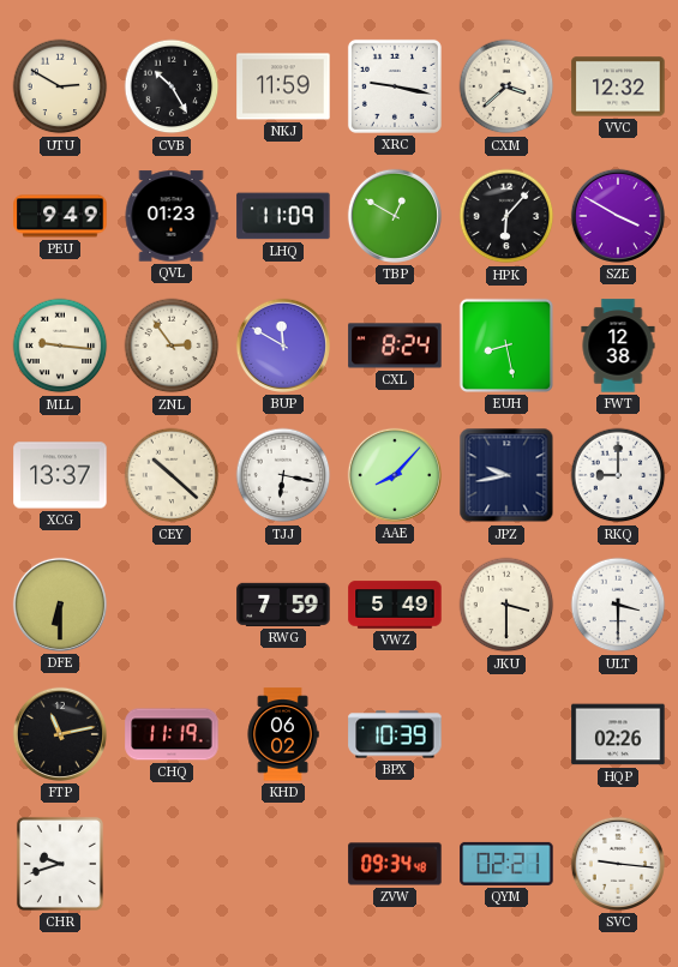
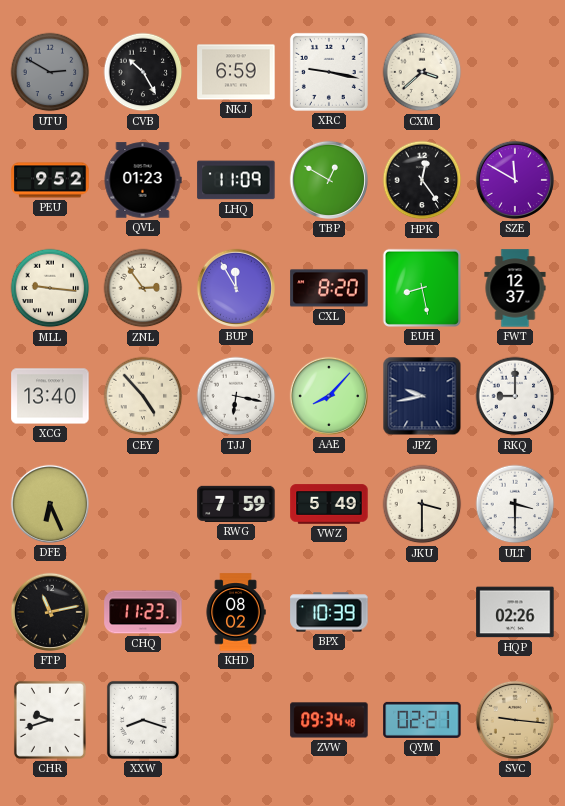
UTU dial: cream -> grey
NKJ: 11:59 -> 6:59
VVC: 12:32 -> none
PEU: 9:49 -> 9:52
HPK: 6:07 -> 12:24
SZE: 3:50 -> 11:50
BUP: 11:50 -> 11:55
CXL: 8:24 -> 8:20
FWT: 12:38 -> 12:37
XCG: 13:37 -> 13:40
CEY: 10:22 -> 4:53
DFE: 6:30 -> 6:26
CHQ: 11:19 -> 11:23
KHD: 06:02 -> 08:02
XXW: none -> 8:18
SVC dial: white -> champagne
